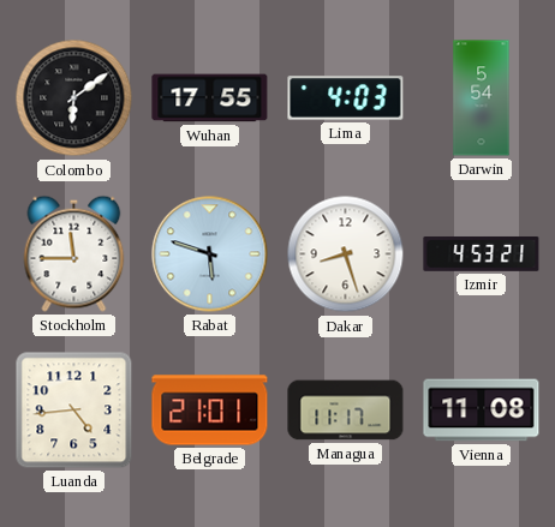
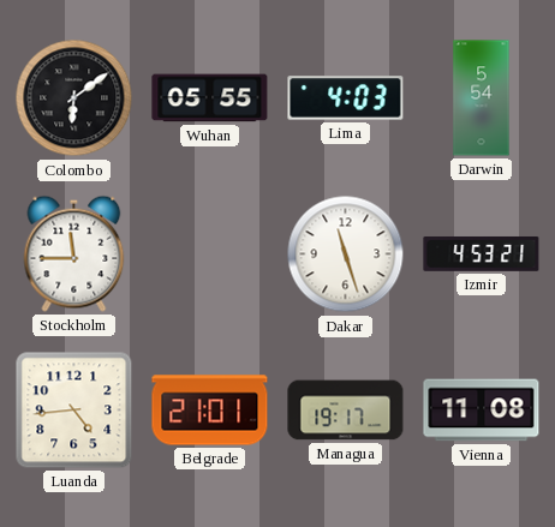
Wuhan: 17:55 -> 05:55
Rabat: 5:48 -> none
Dakar: 8:27 -> 11:27
Managua: 11:17 -> 19:17
